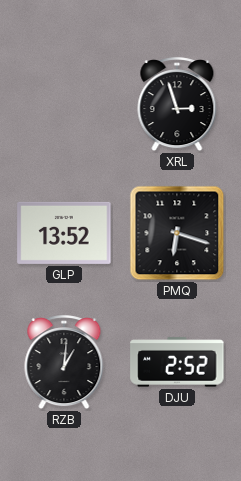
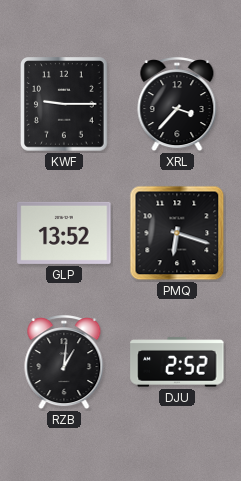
KWF: none -> 9:15
XRL: 2:57 -> 3:37
